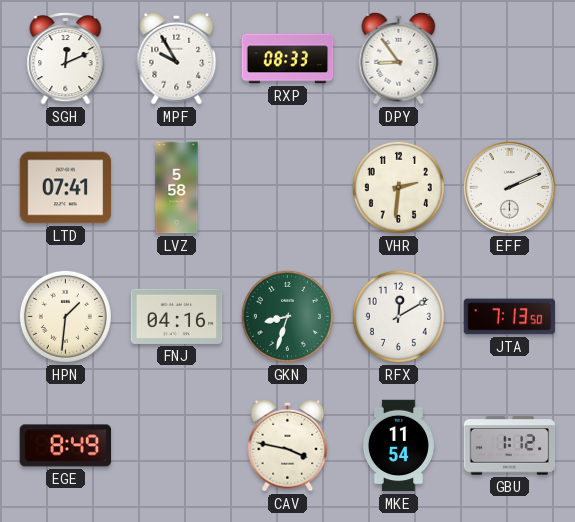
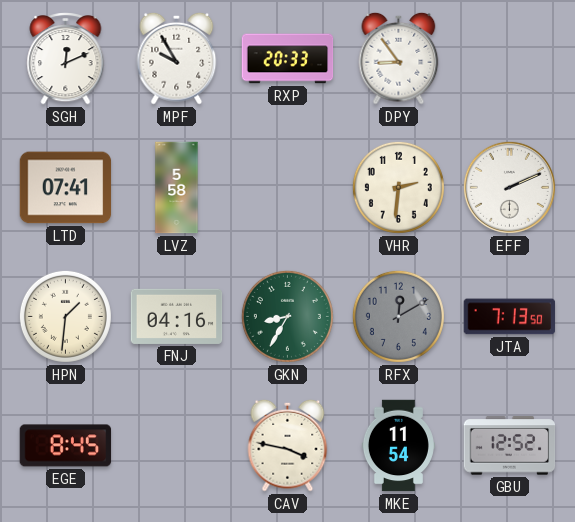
RXP: 08:33 -> 20:33
GKN: 8:33 -> 8:35
RFX dial: white -> grey
EGE: 8:49 -> 8:45
GBU: 1:12 -> 12:52
